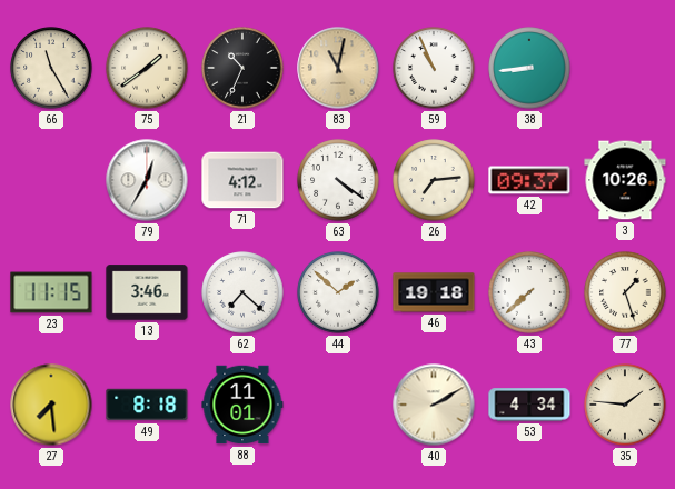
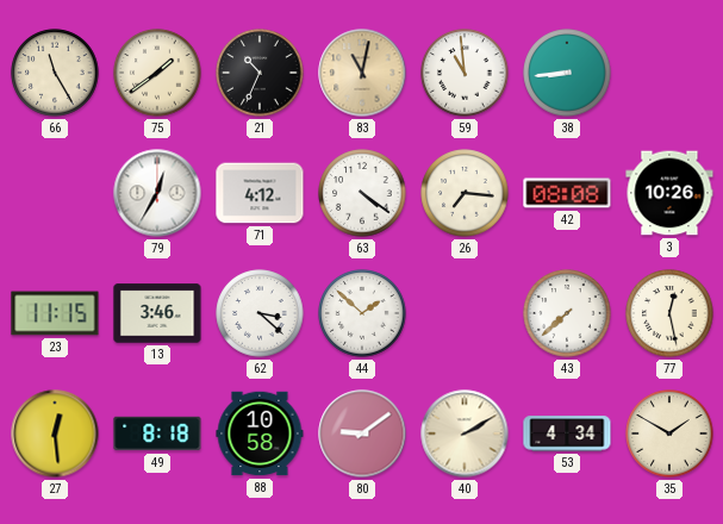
59: 10:56 -> 10:59
26: 7:14 -> 7:16
42: 09:37 -> 08:08
62: 7:22 -> 3:22
46: 19:18 -> none
77: 1:27 -> 12:28
27: 7:29 -> 12:29
88: 11:01 -> 10:58
80: none -> 9:09
35: 1:46 -> 1:50
